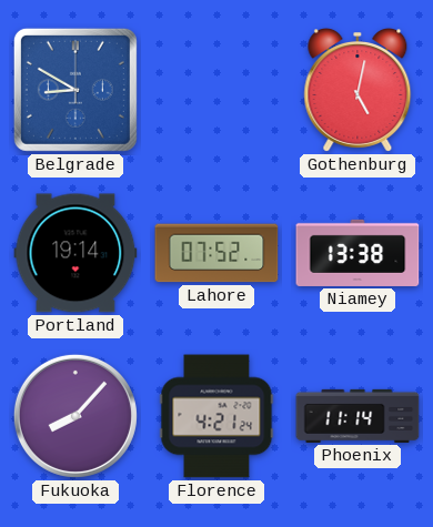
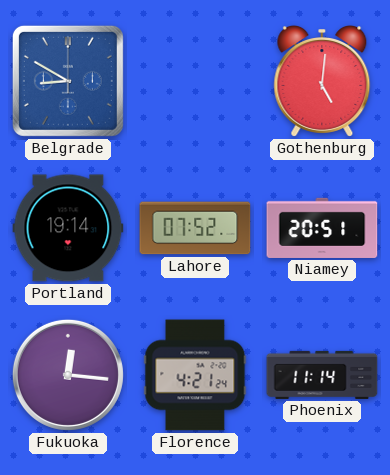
Gothenburg: 5:02 -> 5:01
Niamey: 13:38 -> 20:51
Fukuoka: 8:07 -> 12:16
